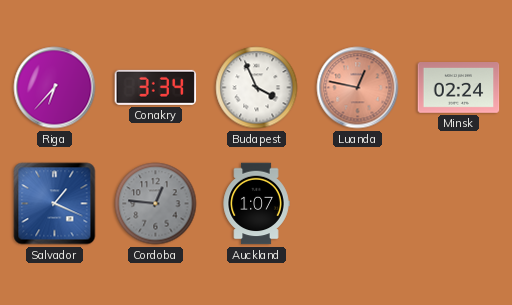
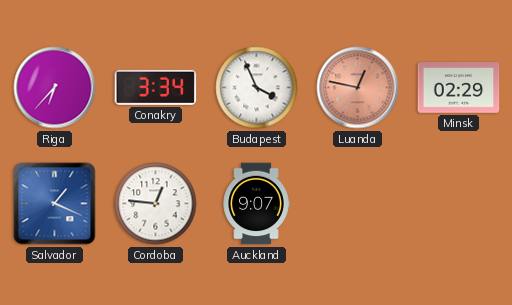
Minsk: 02:24 -> 02:29
Cordoba dial: grey -> white
Auckland: 1:07 -> 9:07
